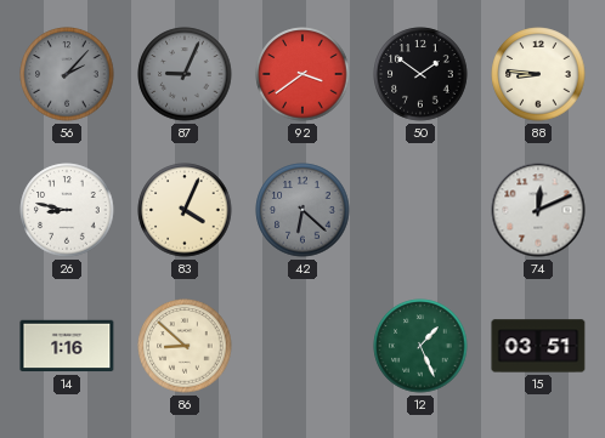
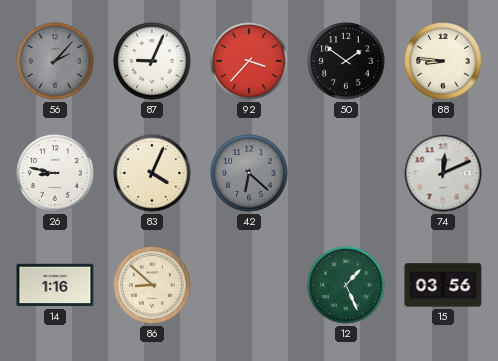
87 dial: grey -> white
92: 3:39 -> 3:37
15: 03:51 -> 03:56
